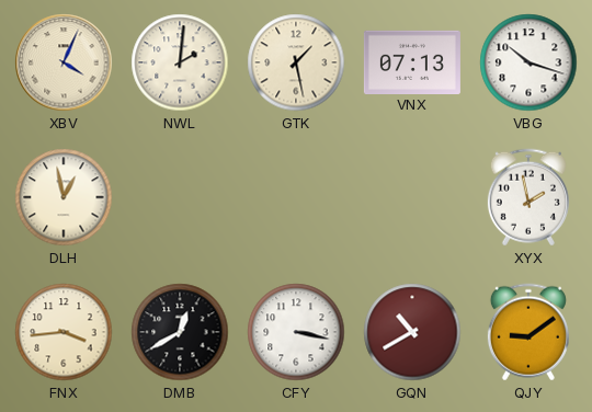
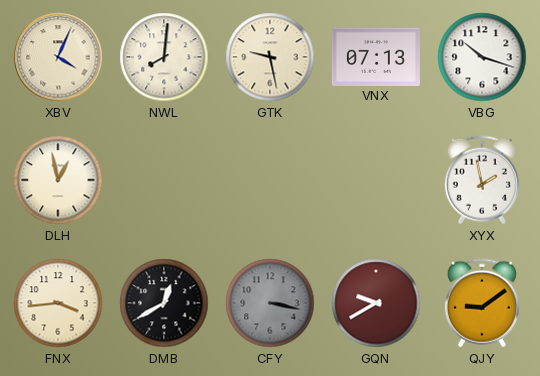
NWL: 2:01 -> 8:01
GTK: 1:28 -> 9:28
CFY dial: white -> grey
GQN: 10:40 -> 9:40
